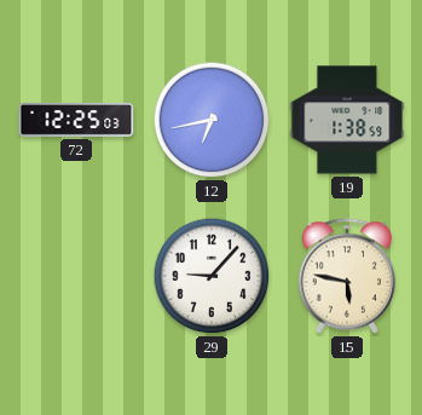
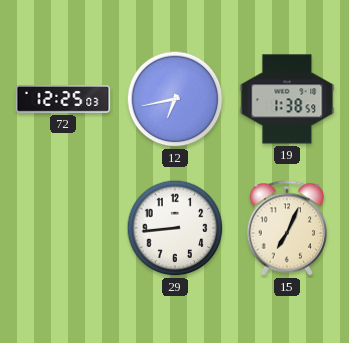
29: 9:07 -> 8:44
15: 5:47 -> 7:04
